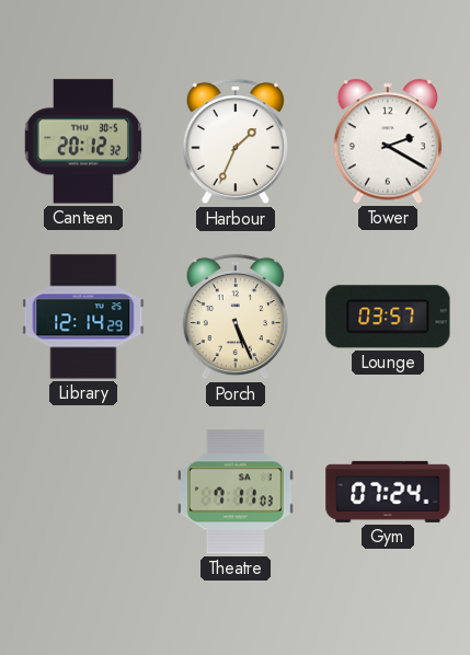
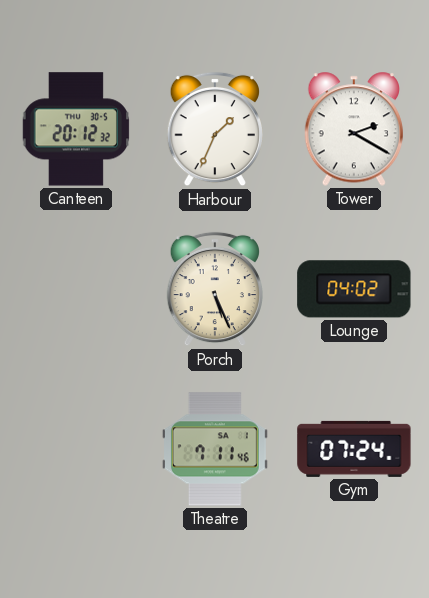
Library: 12:14 -> none
Lounge: 03:57 -> 04:02
Theatre: 7:11:03 -> 7:11:46
